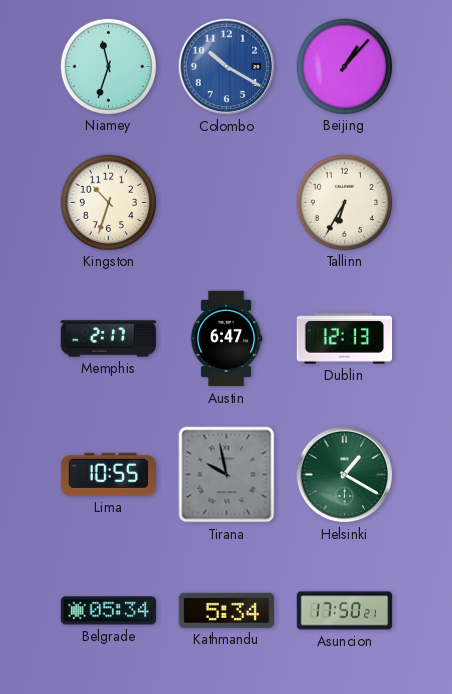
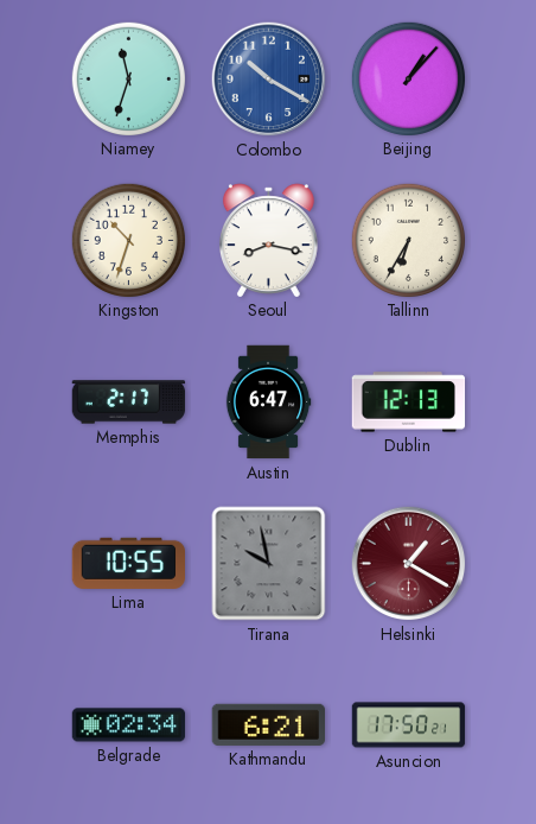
Seoul: none -> 8:17
Helsinki dial: green -> burgundy
Belgrade: 05:34 -> 02:34
Kathmandu: 5:34 -> 6:21
